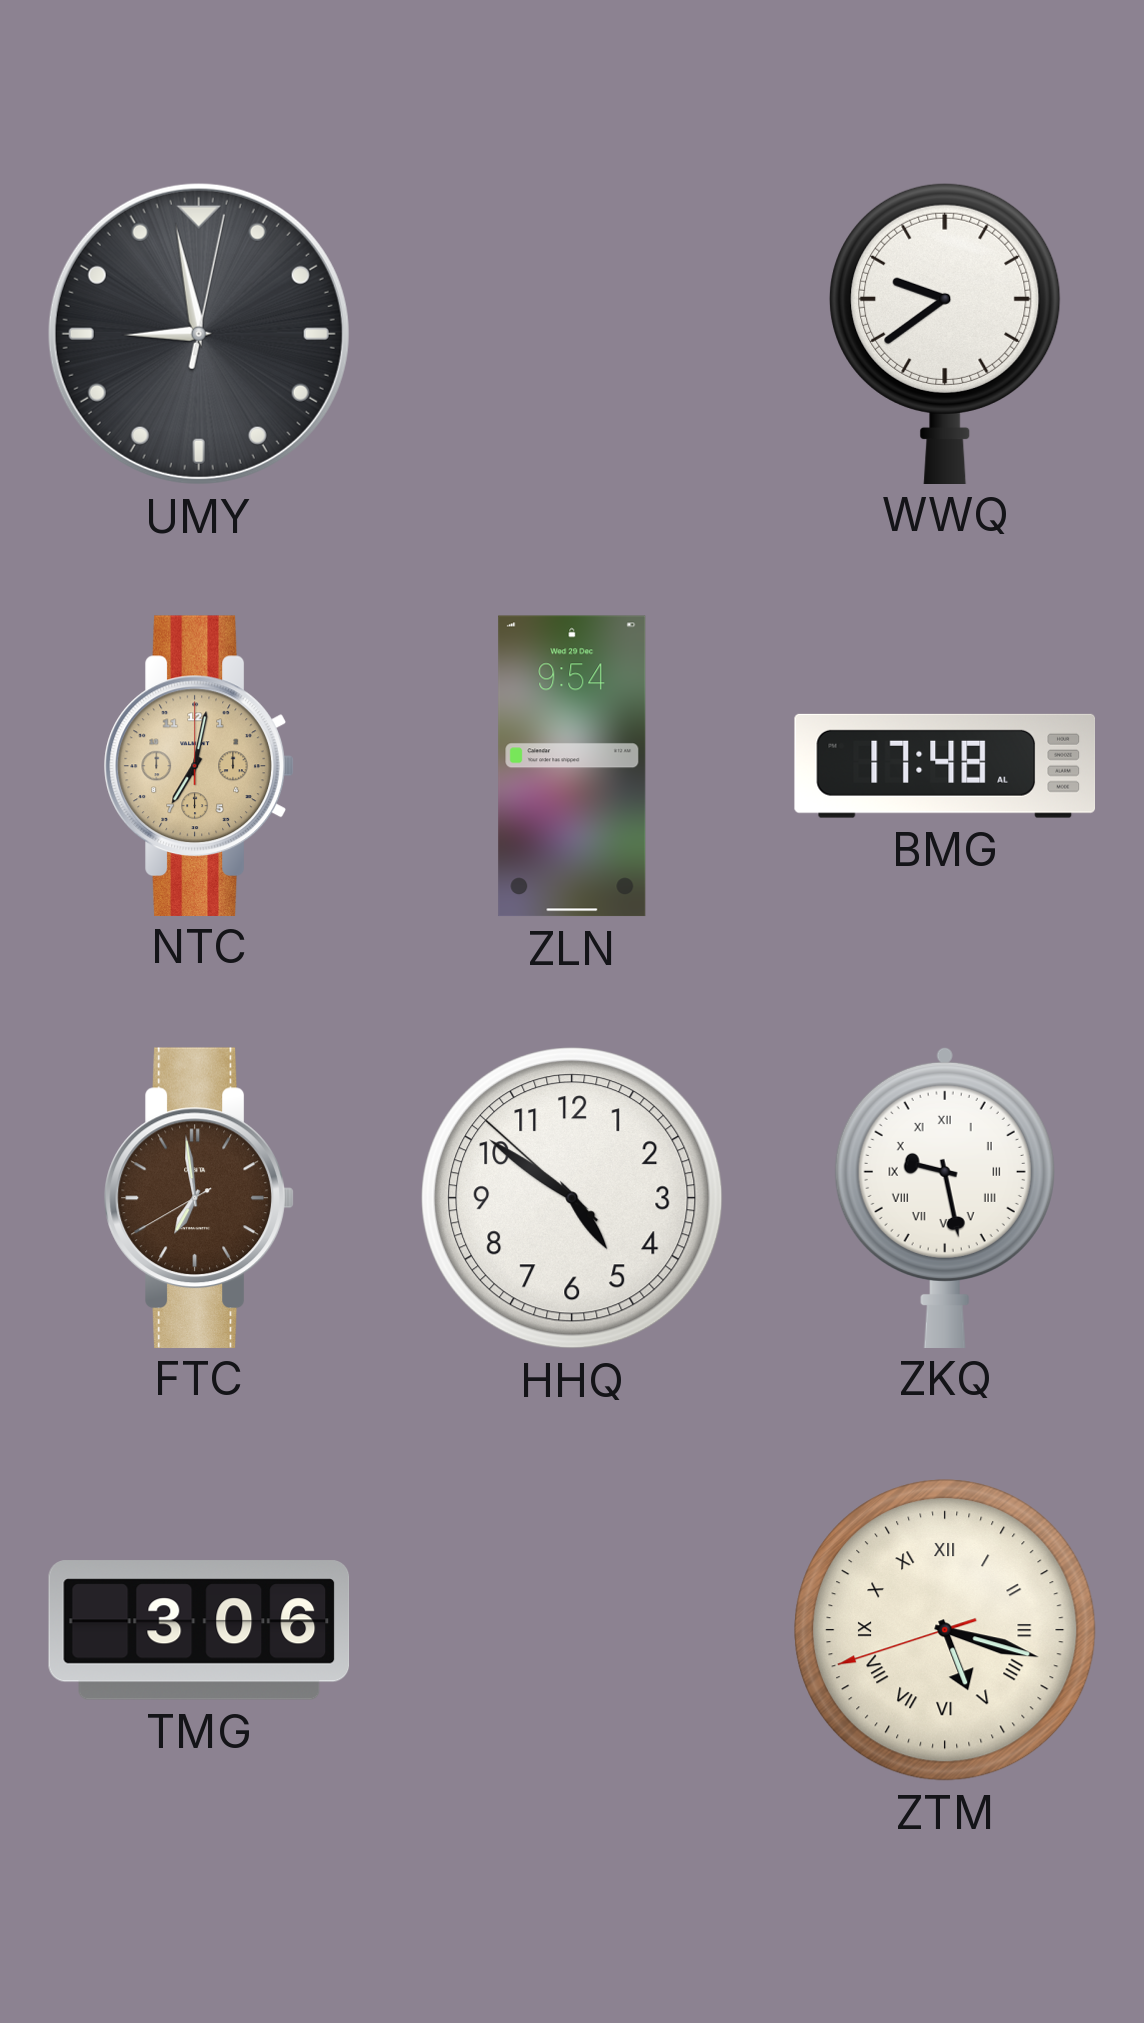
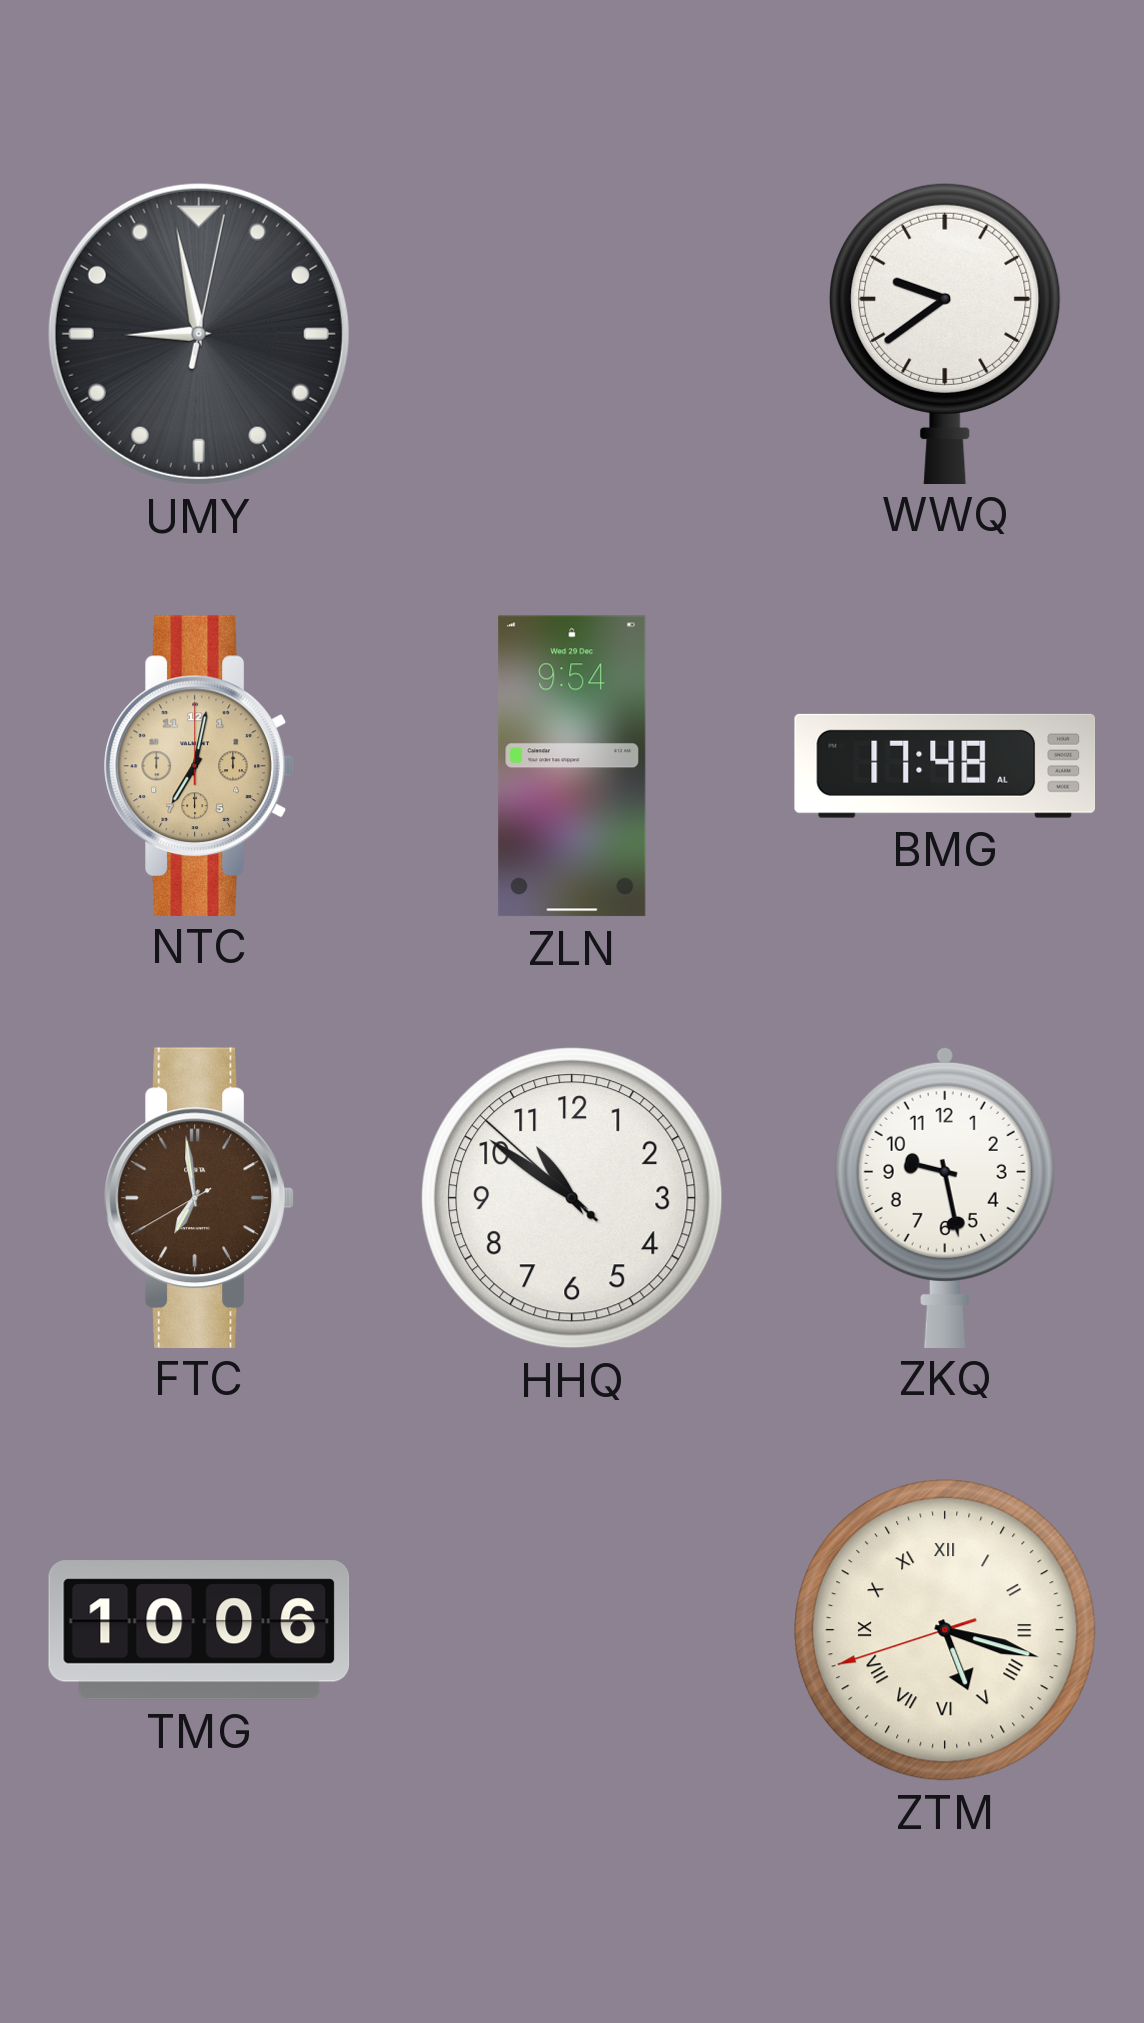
HHQ: 4:50 -> 10:50
ZKQ numerals: Roman -> Arabic
TMG: 3:06 -> 10:06
